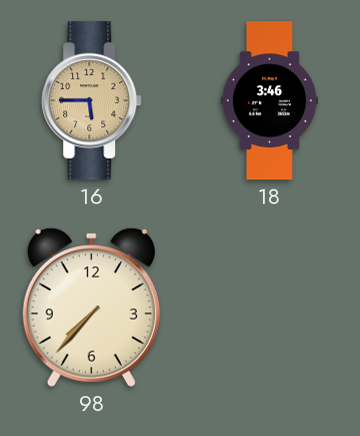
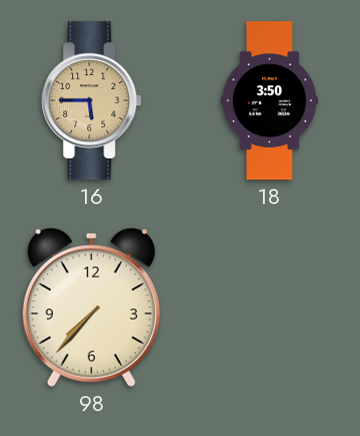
18: 3:46 -> 3:50
